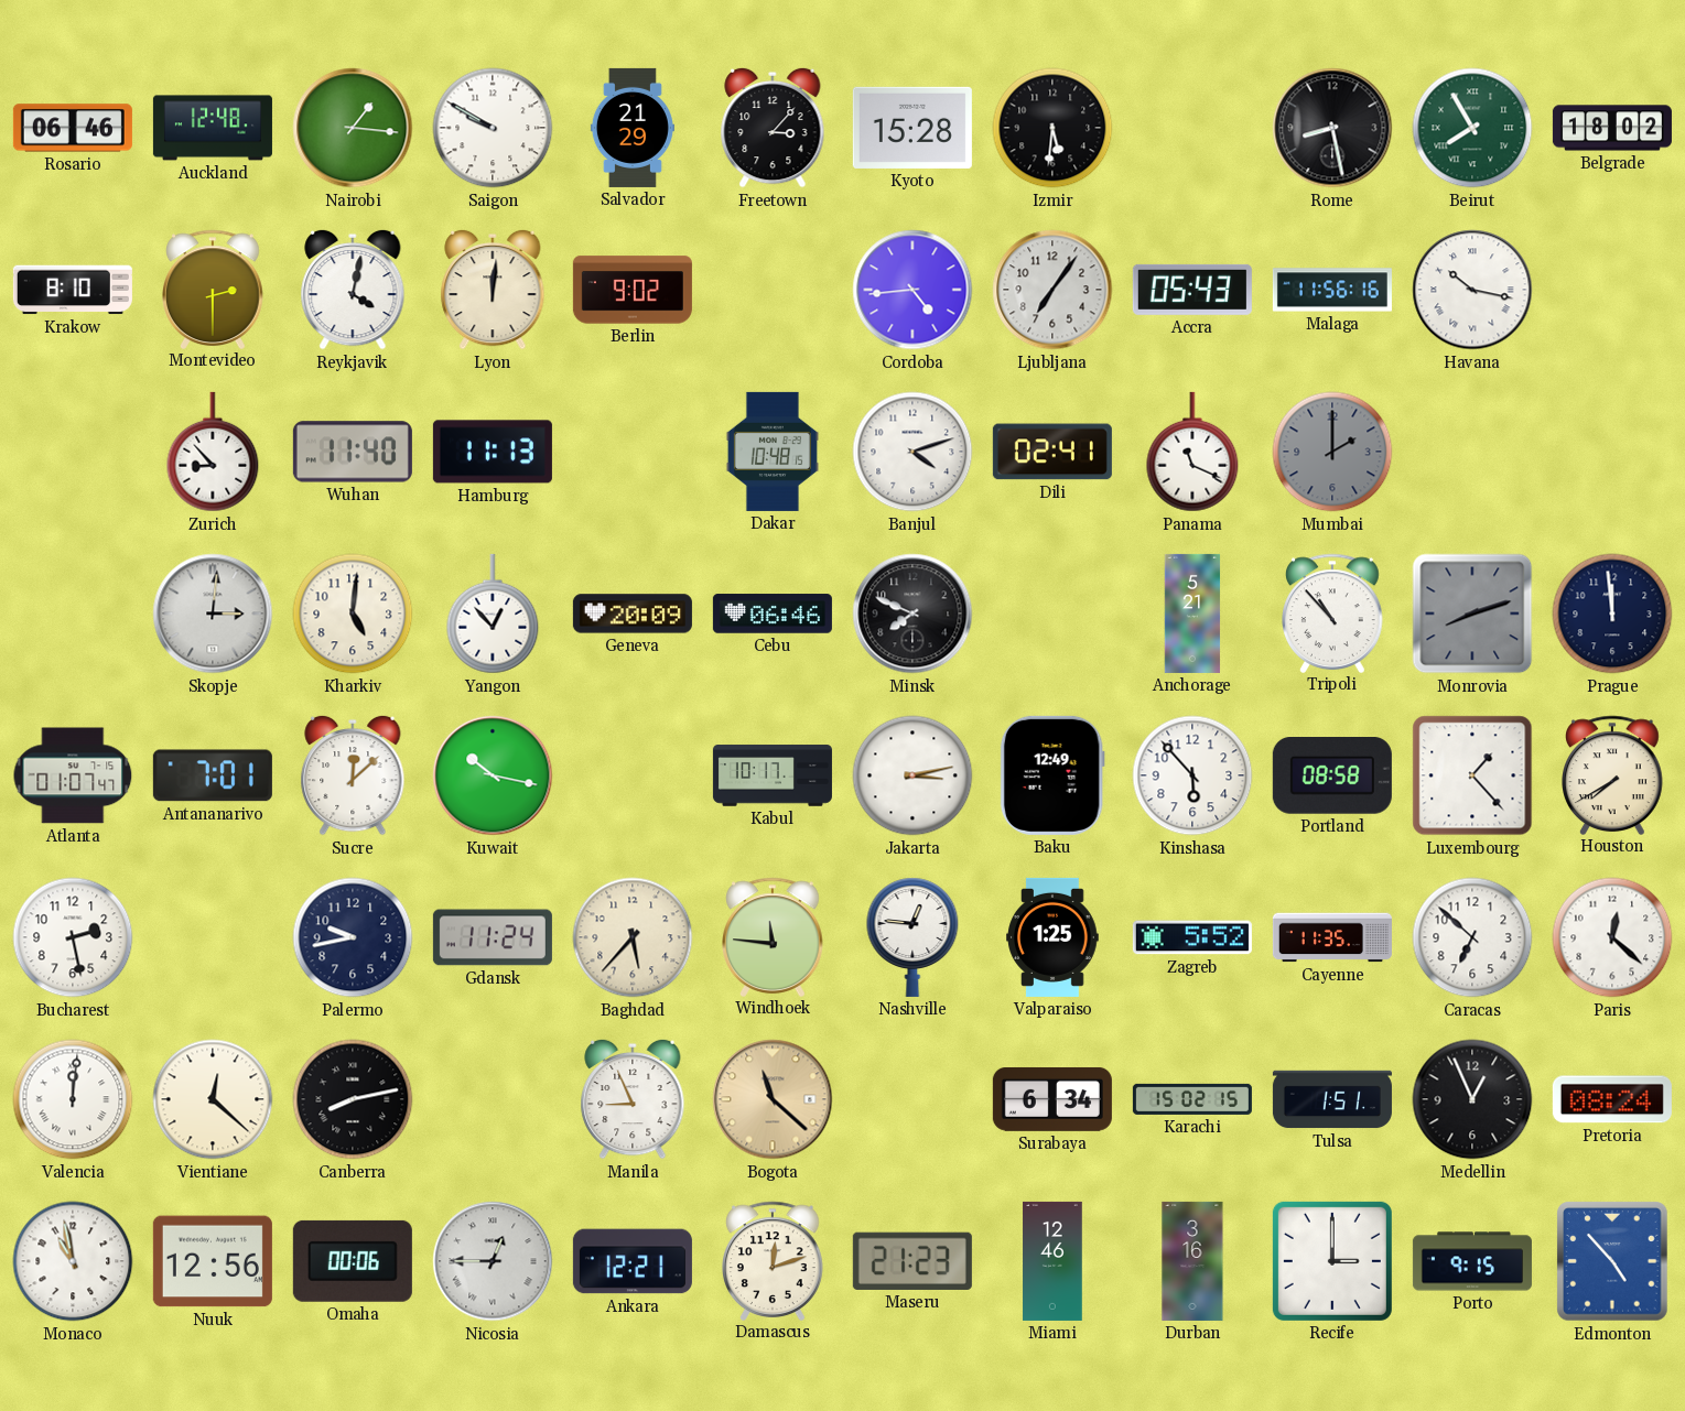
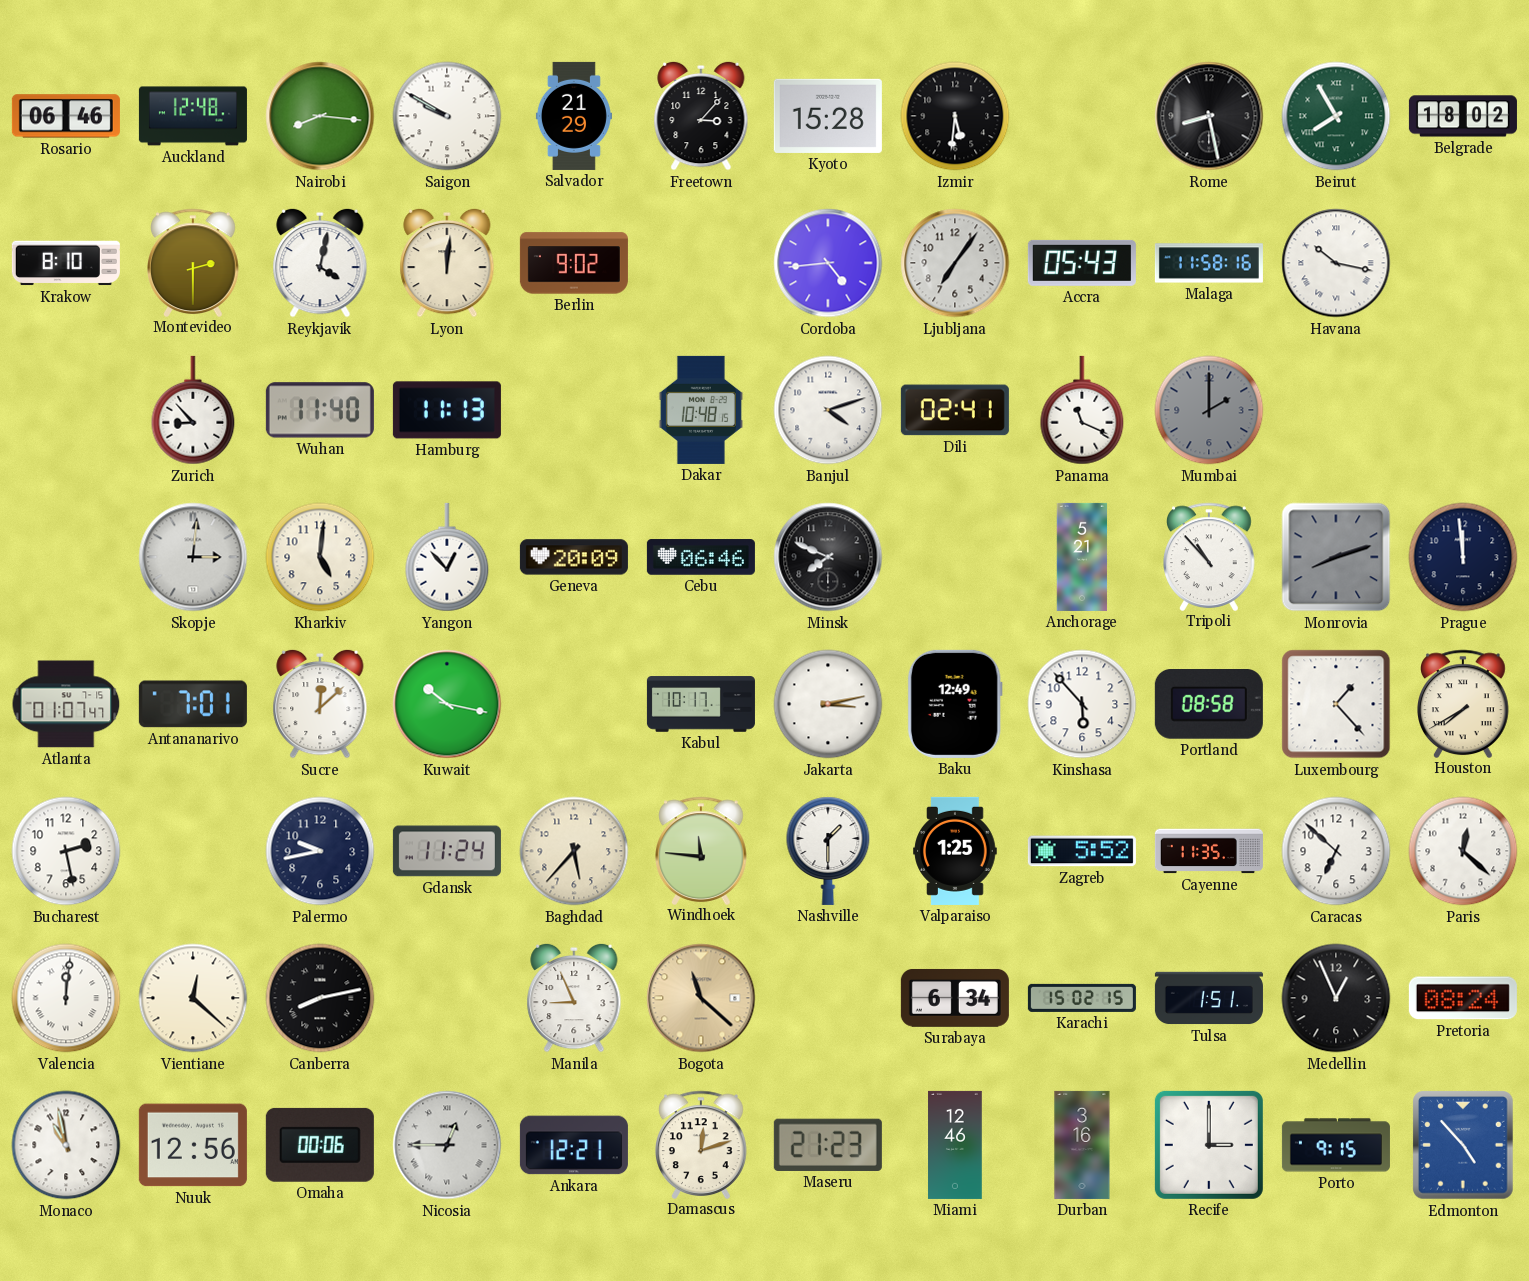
Nairobi: 1:16 -> 8:16
Malaga: 11:56 -> 11:58
Nashville: 12:46 -> 1:30
